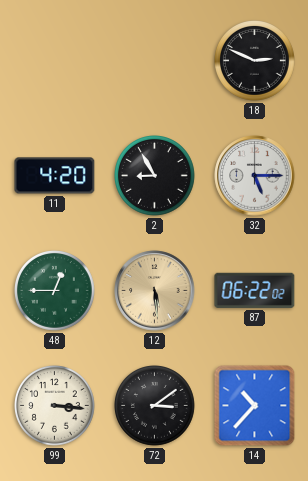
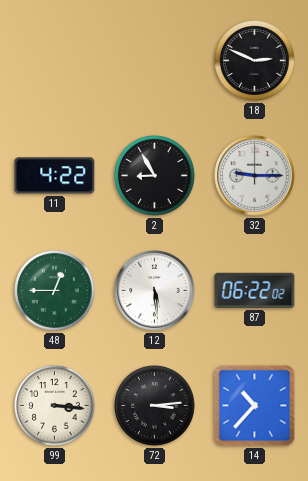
11: 4:20 -> 4:22
32: 5:15 -> 9:15
12 dial: champagne -> white
72: 3:09 -> 3:14
